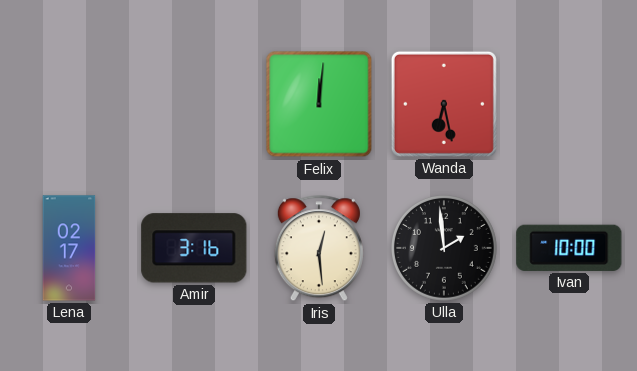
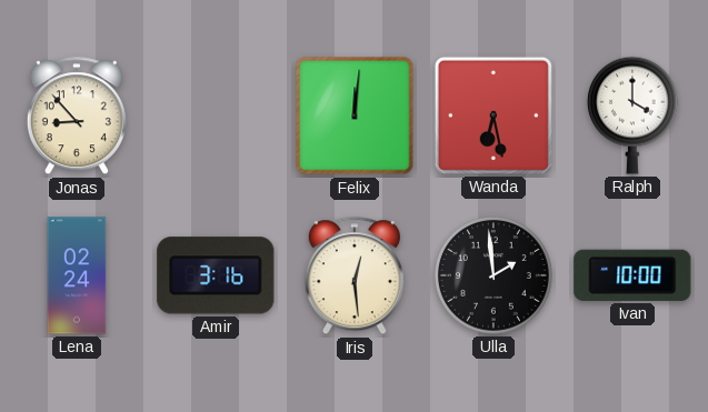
Jonas: none -> 8:53
Ralph: none -> 4:00
Lena: 02:17 -> 02:24
